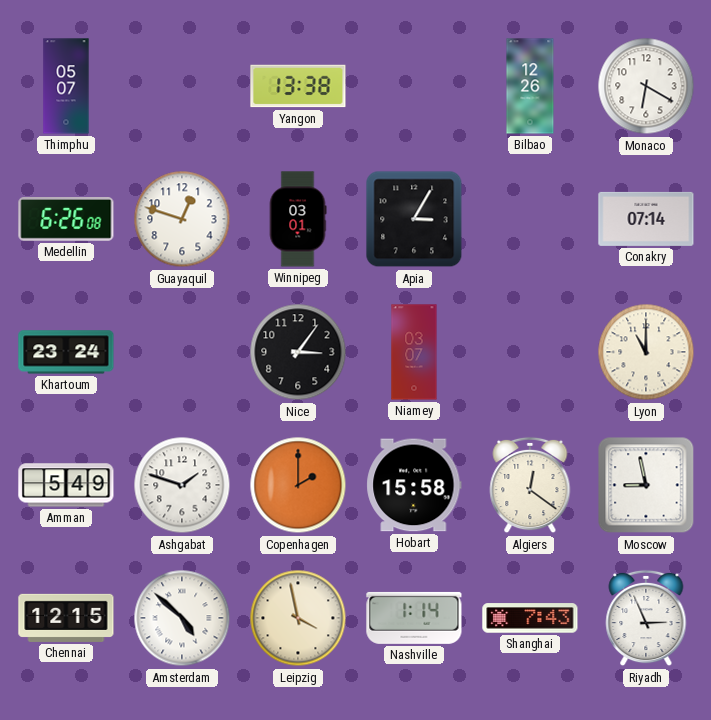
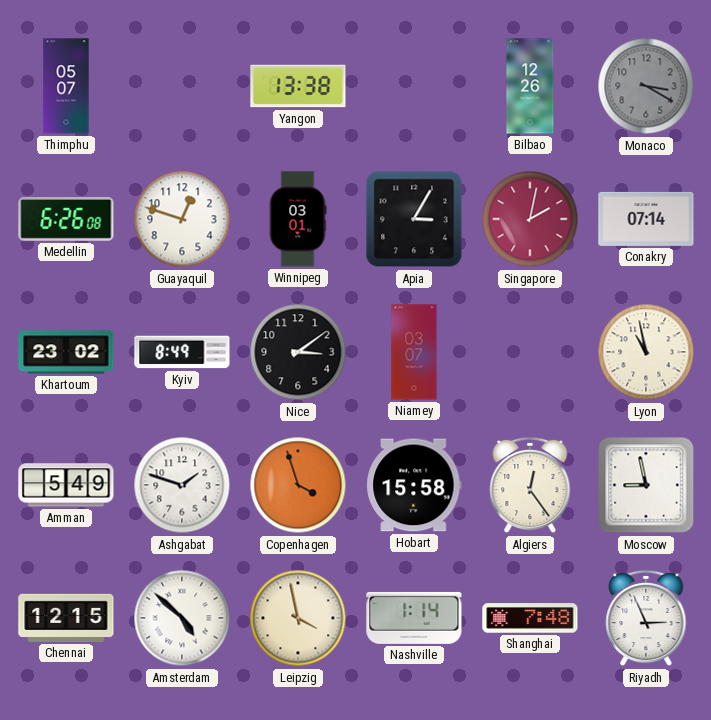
Monaco: 6:20 -> 3:20
Monaco dial: white -> grey
Singapore: none -> 2:02
Khartoum: 23:24 -> 23:02
Kyiv: none -> 8:49
Nice: 3:06 -> 3:09
Lyon: 11:00 -> 10:58
Copenhagen: 2:00 -> 3:57
Algiers: 12:21 -> 12:24
Shanghai: 7:43 -> 7:48
